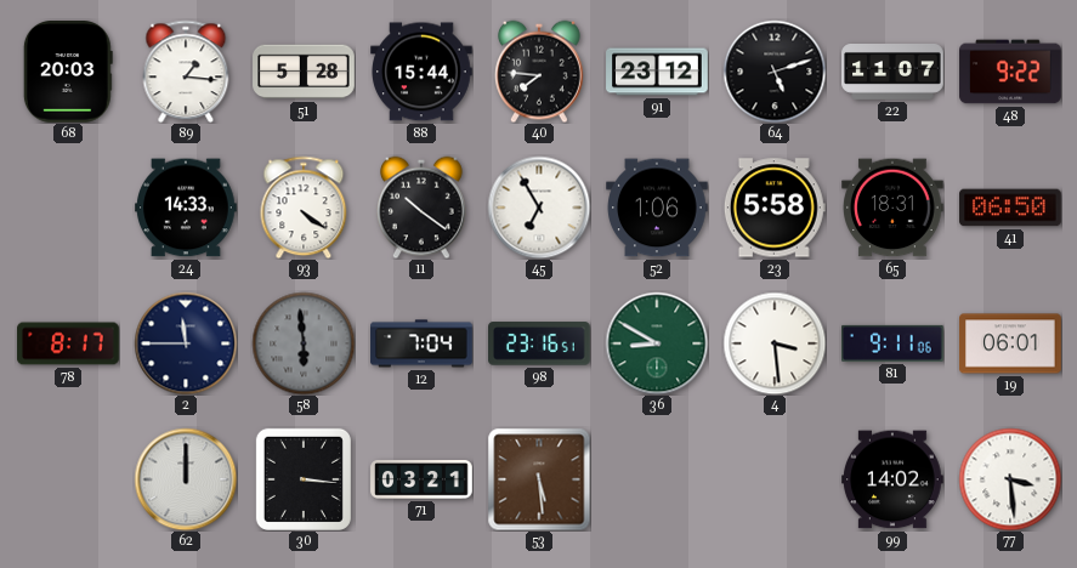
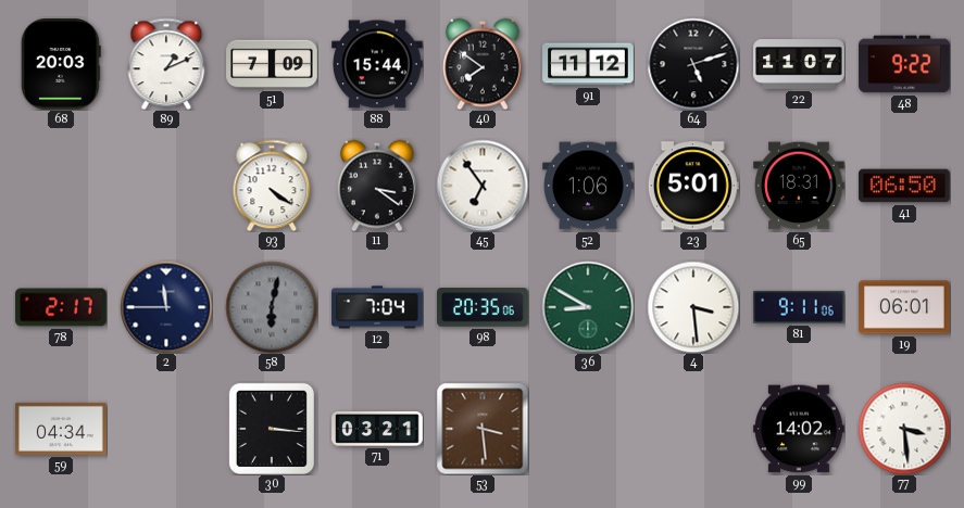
89: 1:16 -> 1:11
51: 5:28 -> 7:09
40: 7:46 -> 7:51
91: 23:12 -> 11:12
24: 14:33 -> none
11: 10:21 -> 3:21
45: 6:55 -> 6:54
23: 5:58 -> 5:01
78: 8:17 -> 2:17
58: 5:59 -> 6:02
98: 23:16 -> 20:35
59: none -> 04:34
62: 12:00 -> none
53: 5:29 -> 3:29
